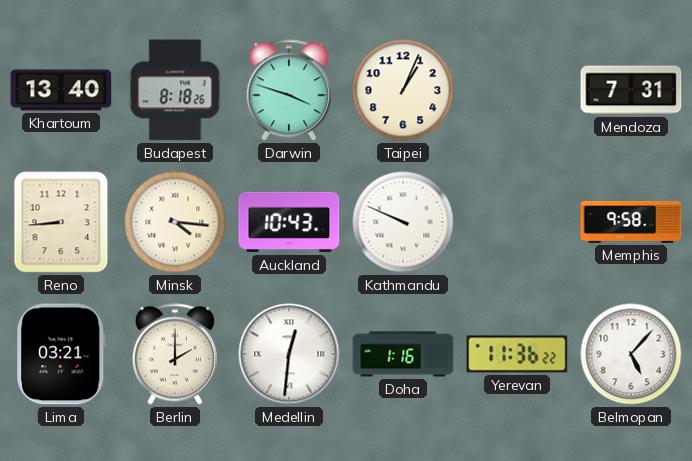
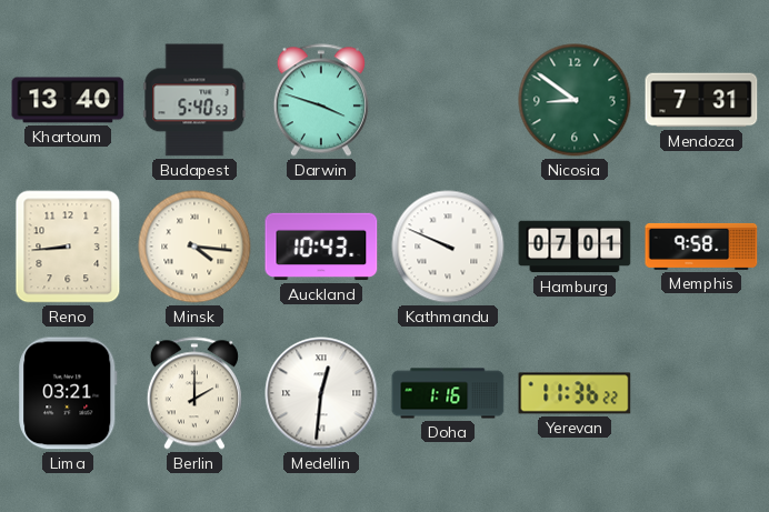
Budapest: 8:18 -> 5:40
Taipei: 1:04 -> none
Nicosia: none -> 8:51
Hamburg: none -> 07:01
Belmopan: 5:07 -> none
